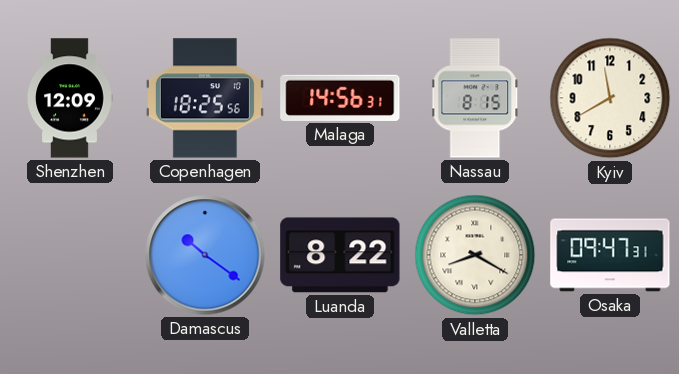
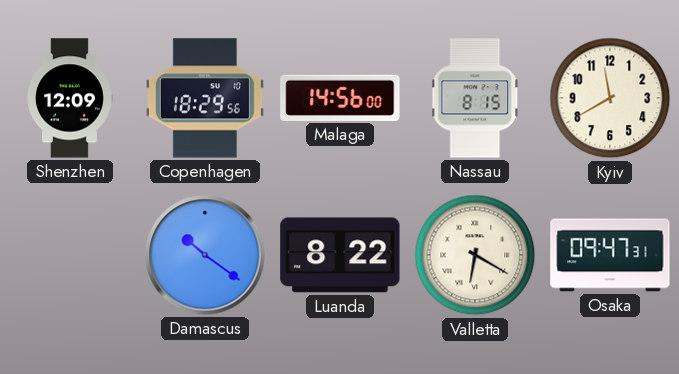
Copenhagen: 18:25 -> 18:29
Malaga: 14:56:31 -> 14:56:00
Valletta: 8:20 -> 6:20
